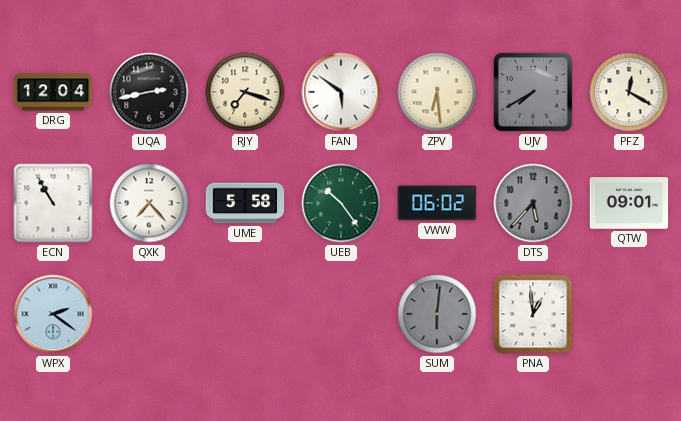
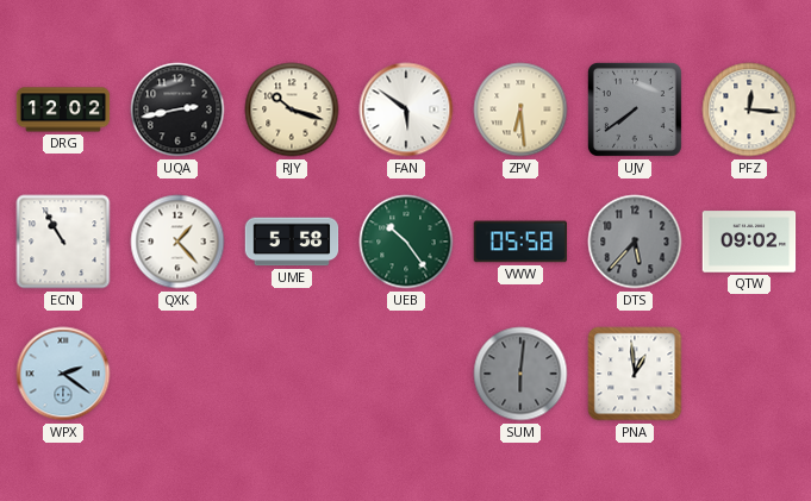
DRG: 12:04 -> 12:02
RJY: 7:18 -> 10:18
UJV: 7:40 -> 7:39
PFZ: 12:20 -> 12:16
QXK: 7:23 -> 1:23
VWW: 06:02 -> 05:58
QTW: 09:01 -> 09:02
